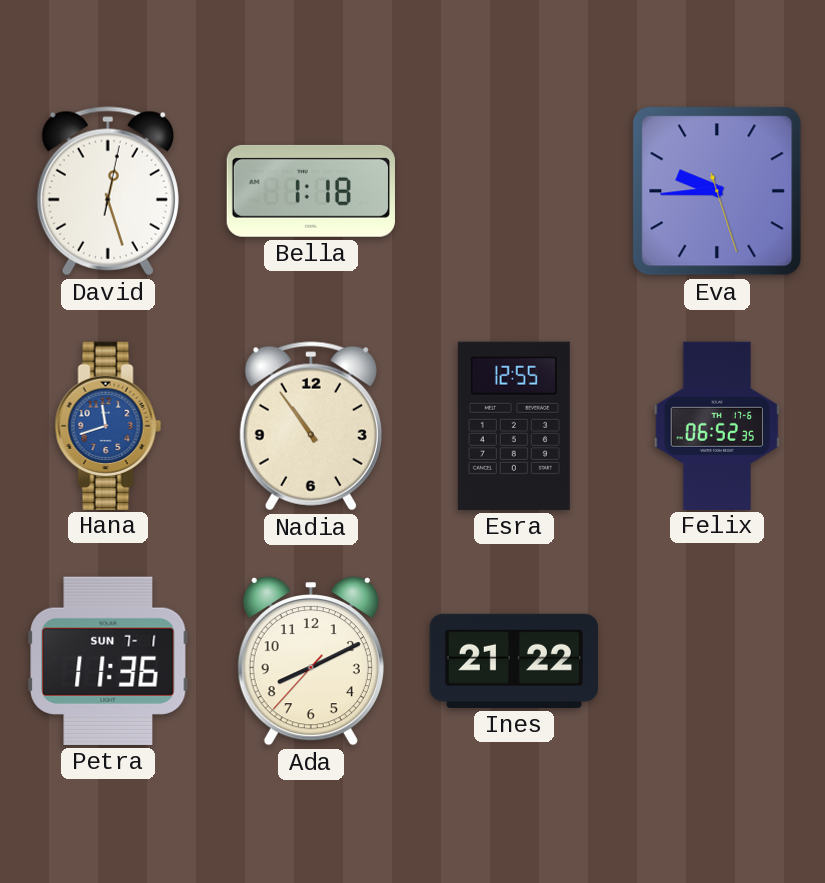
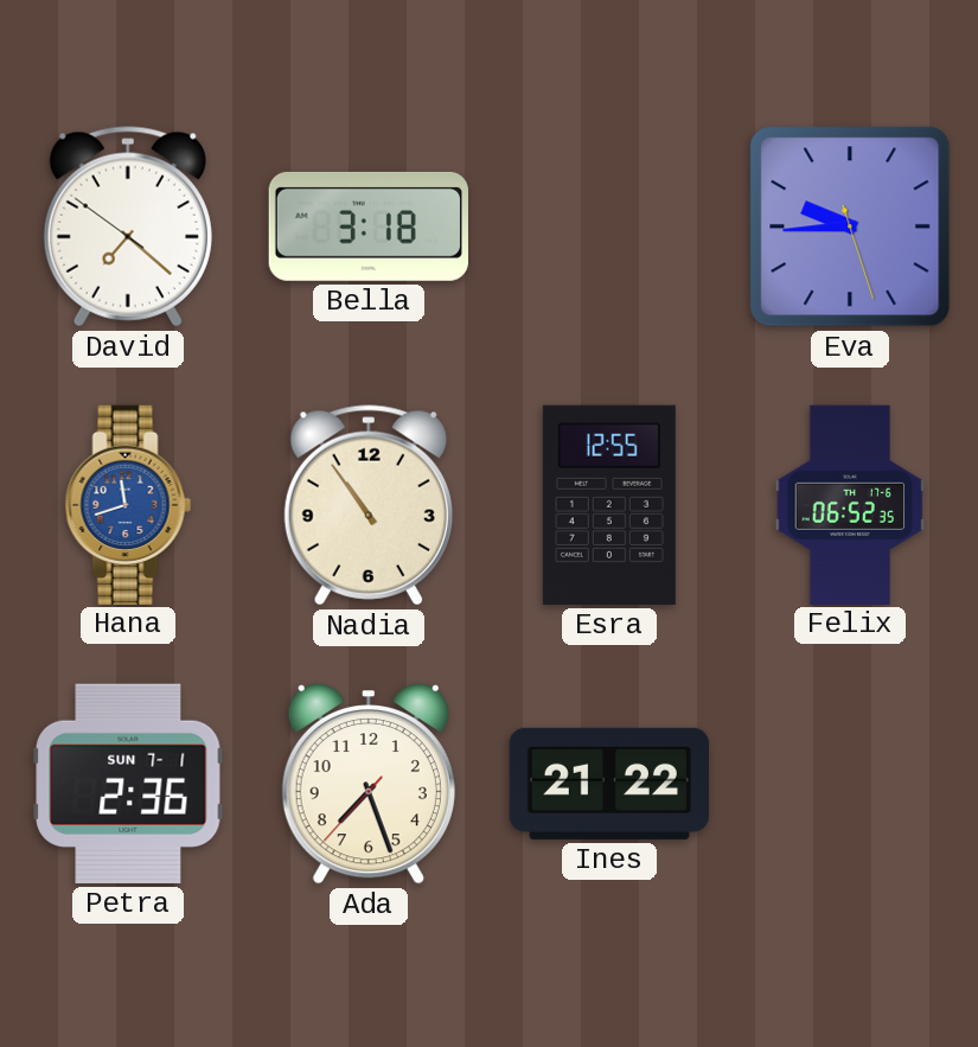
David: 12:27 -> 7:21
Bella: 1:18 -> 3:18
Petra: 11:36 -> 2:36
Ada: 8:10 -> 7:26
